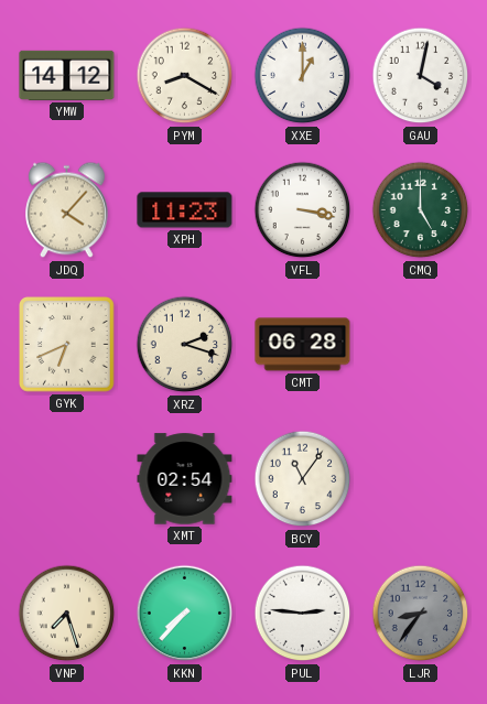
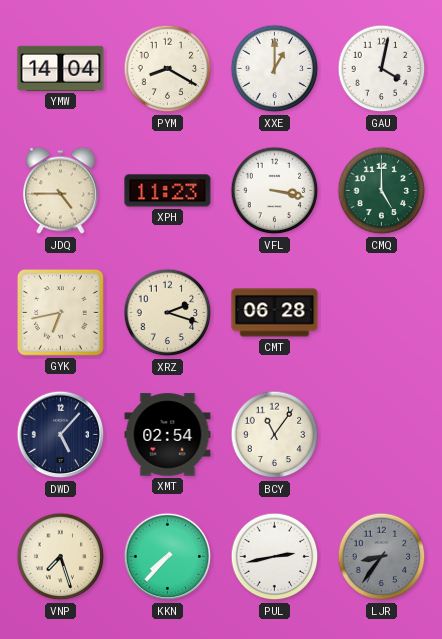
YMW: 14:12 -> 14:04
JDQ: 4:07 -> 4:45
GYK: 6:41 -> 6:43
DWD: none -> 5:07
PUL: 2:46 -> 2:43
